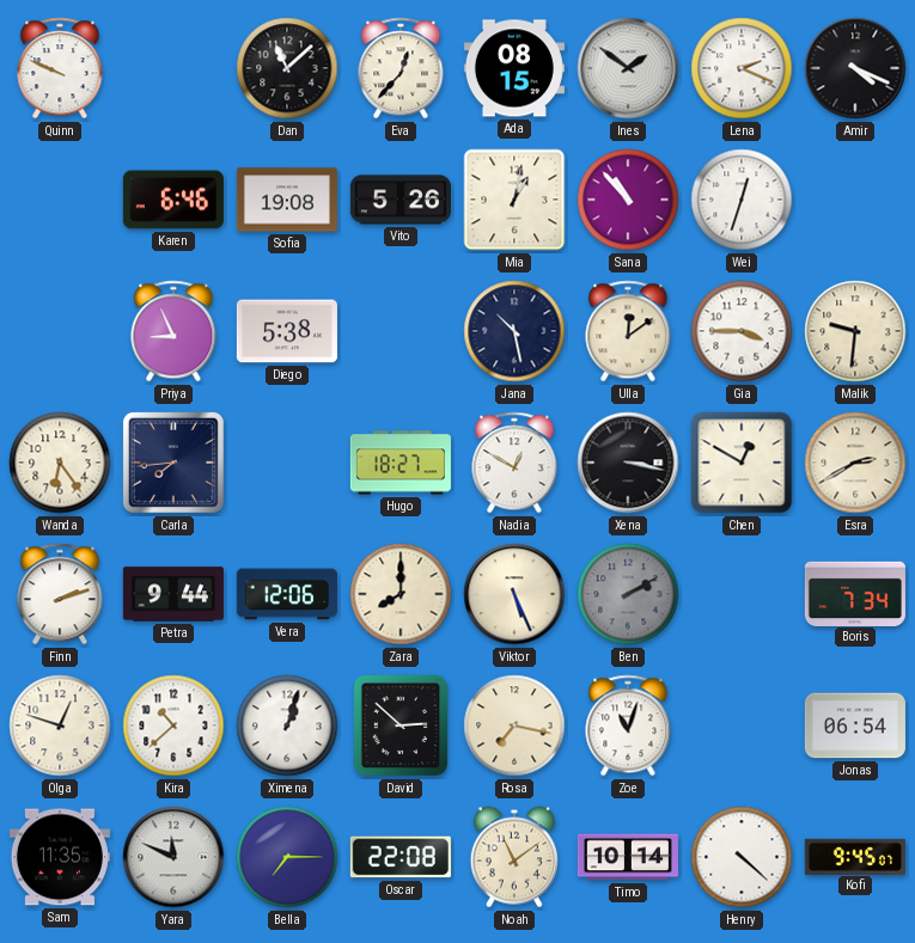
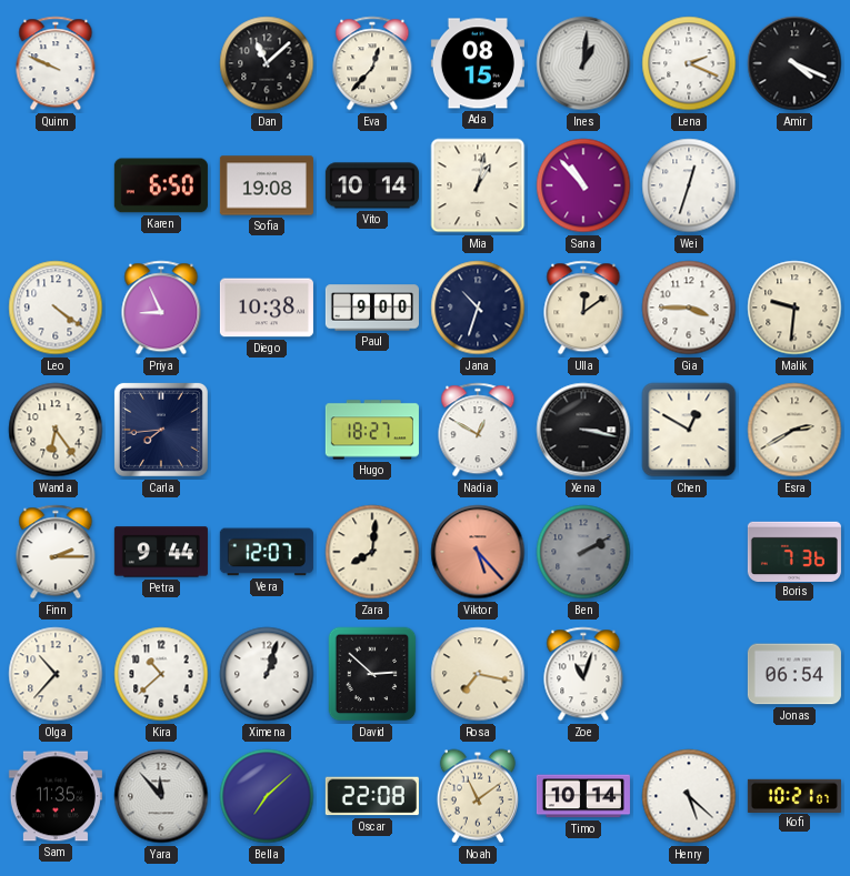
Ines: 1:51 -> 1:01
Karen: 6:46 -> 6:50
Vito: 5:26 -> 10:14
Leo: none -> 4:21
Diego: 5:38 -> 10:38
Paul: none -> 9:00
Jana: 10:28 -> 10:33
Finn: 2:12 -> 2:15
Vera: 12:06 -> 12:07
Zara: 8:00 -> 8:01
Viktor: 5:26 -> 5:23
Viktor dial: cream -> salmon
Boris: 7:34 -> 7:36
Olga: 12:48 -> 10:37
Yara: 11:49 -> 11:53
Bella: 7:15 -> 7:08
Henry: 4:22 -> 5:22
Kofi: 9:45 -> 10:21
